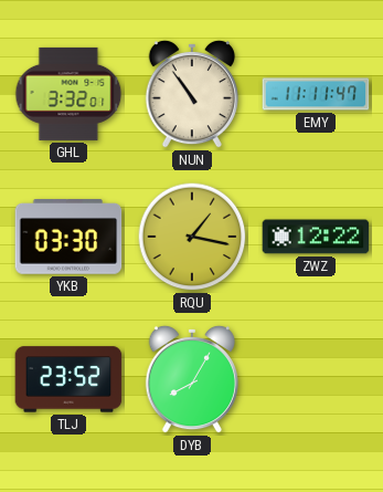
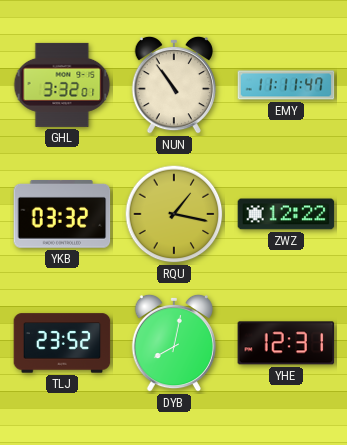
YKB: 03:30 -> 03:32
DYB: 8:05 -> 8:02
YHE: none -> 12:31
